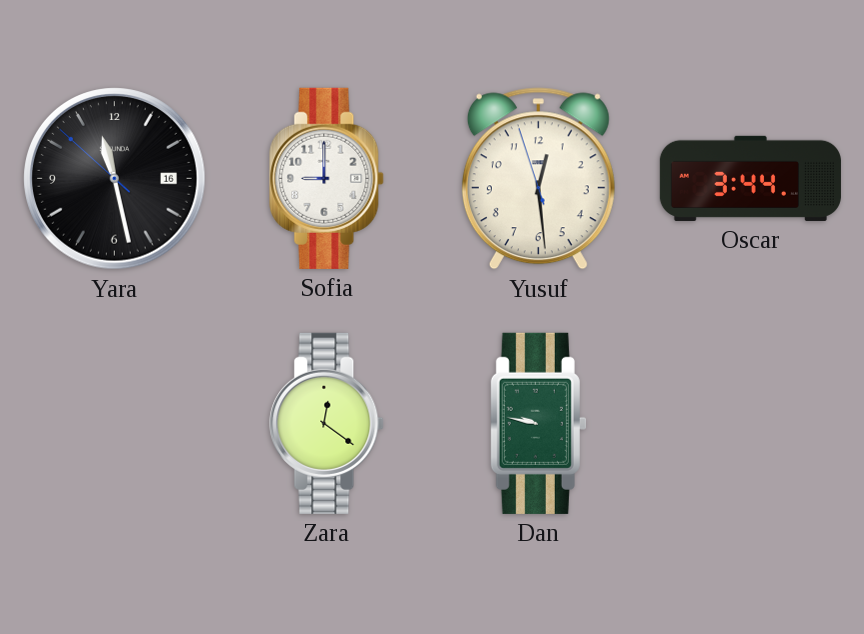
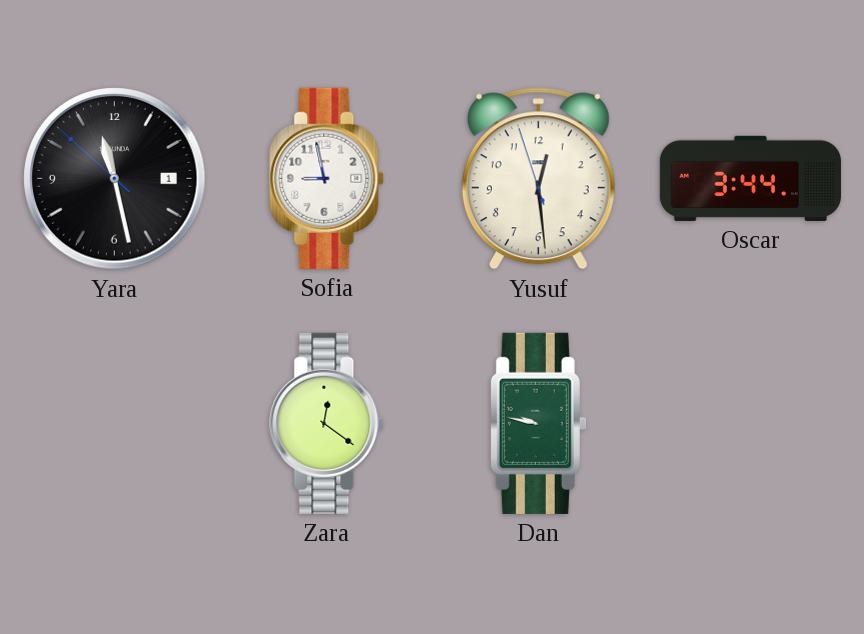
Yara date: 16 -> 1
Sofia: 9:00 -> 8:58
